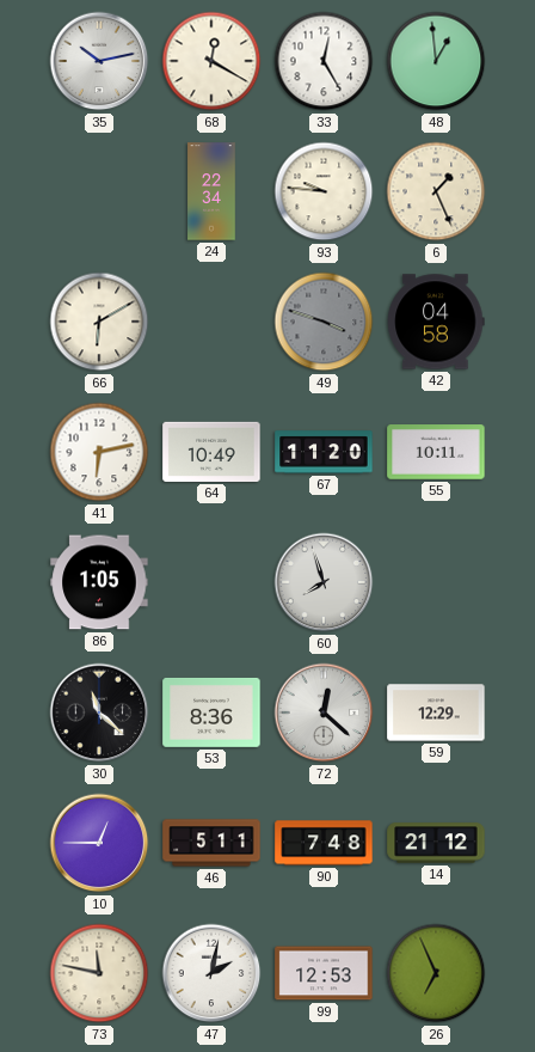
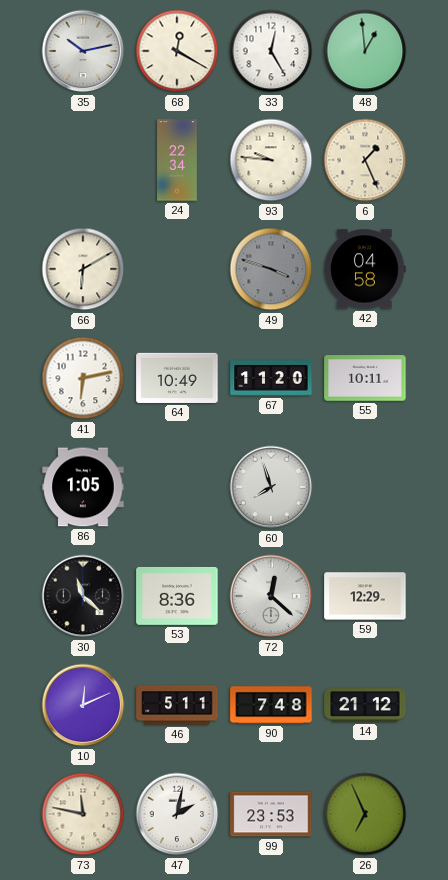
10: 12:45 -> 12:11
99: 12:53 -> 23:53
